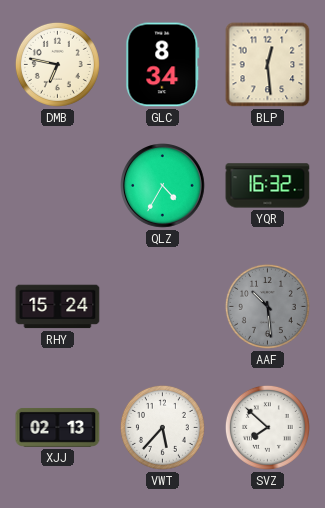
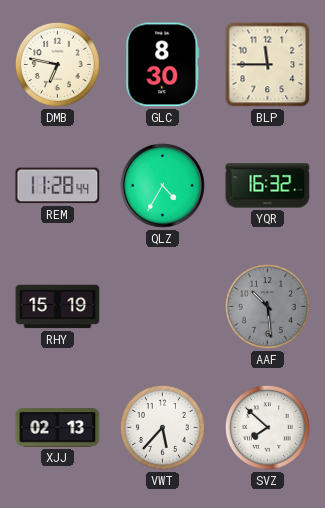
GLC: 8:34 -> 8:30
BLP: 12:29 -> 11:45
REM: none -> 11:28
RHY: 15:24 -> 15:19
